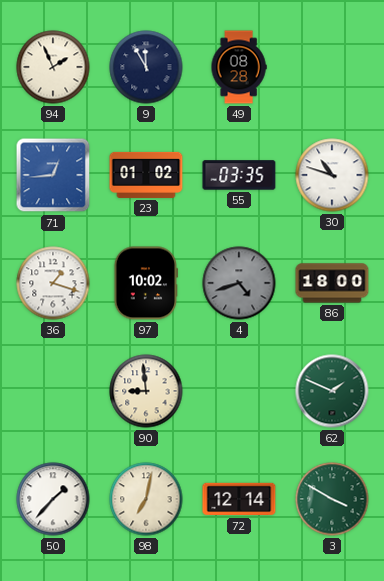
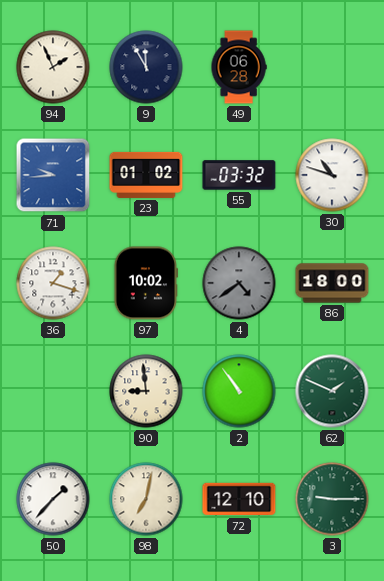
49: 08:28 -> 06:28
71: 12:44 -> 9:44
55: 03:35 -> 03:32
4: 4:42 -> 4:39
2: none -> 10:54
72: 12:14 -> 12:10
3: 3:50 -> 9:15
